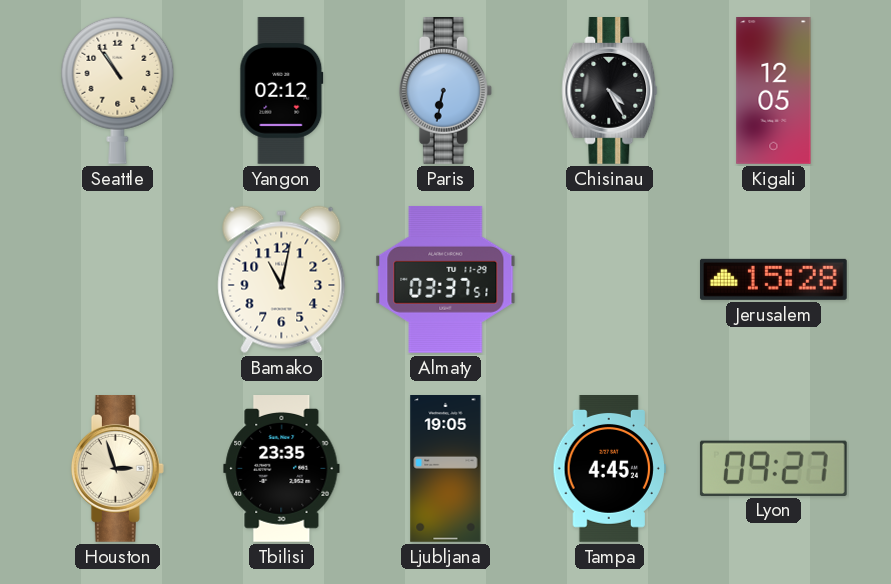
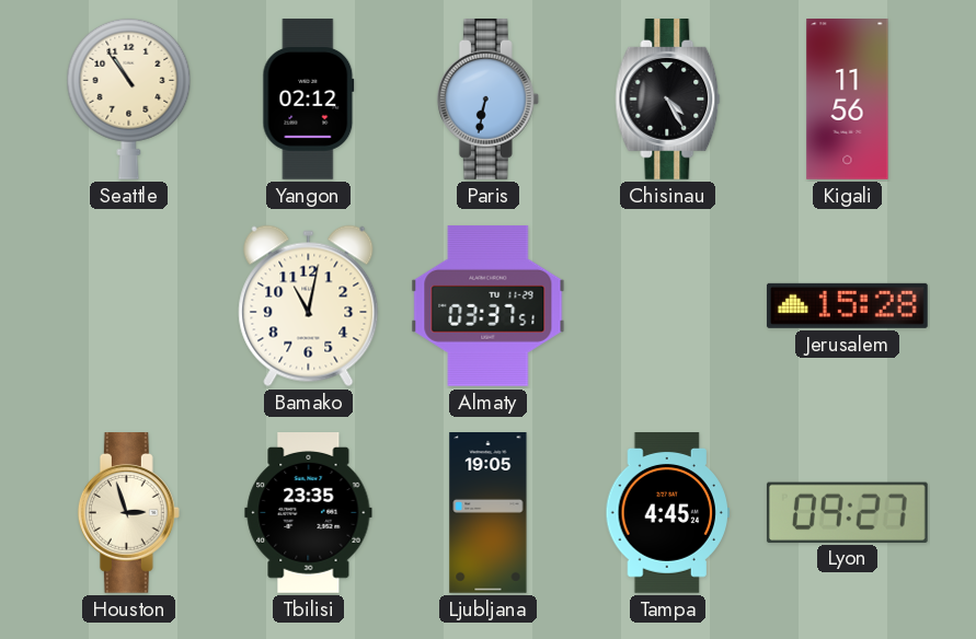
Kigali: 12:05 -> 11:56
